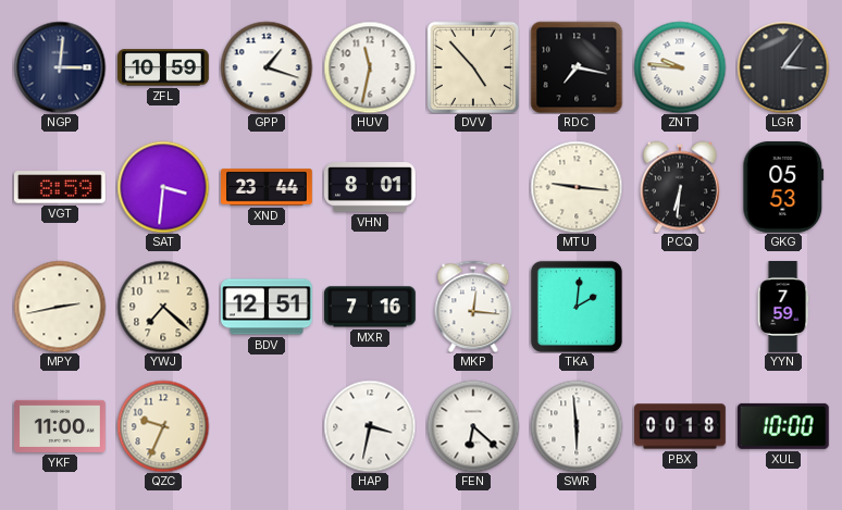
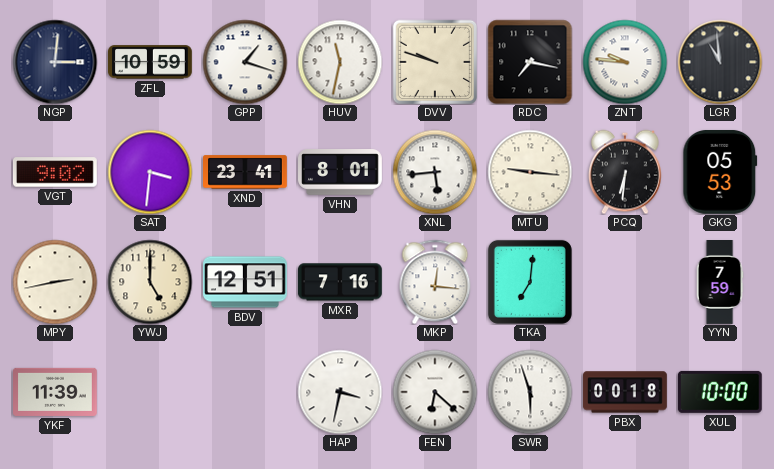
DVV: 4:53 -> 9:48
LGR: 3:06 -> 10:59
VGT: 8:59 -> 9:02
XND: 23:44 -> 23:41
XNL: none -> 5:44
YWJ: 7:22 -> 5:00
TKA: 2:01 -> 7:01
YKF: 11:00 -> 11:39
QZC: 9:34 -> none
SWR: 5:59 -> 5:57
